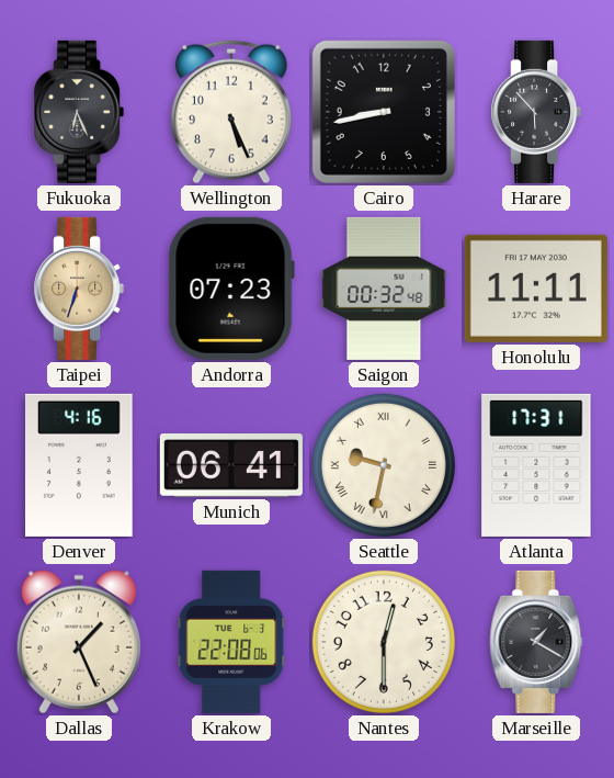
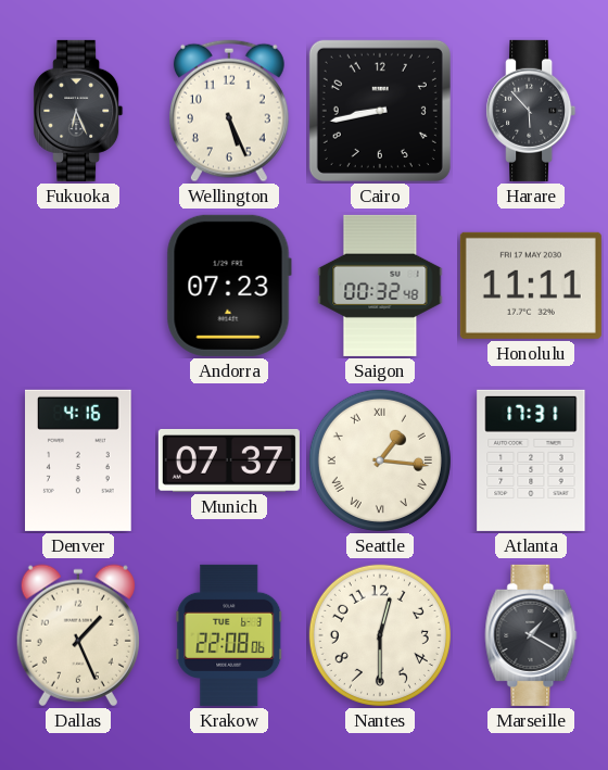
Taipei: 6:33 -> none
Munich: 06:41 -> 07:37
Seattle: 9:32 -> 1:16
